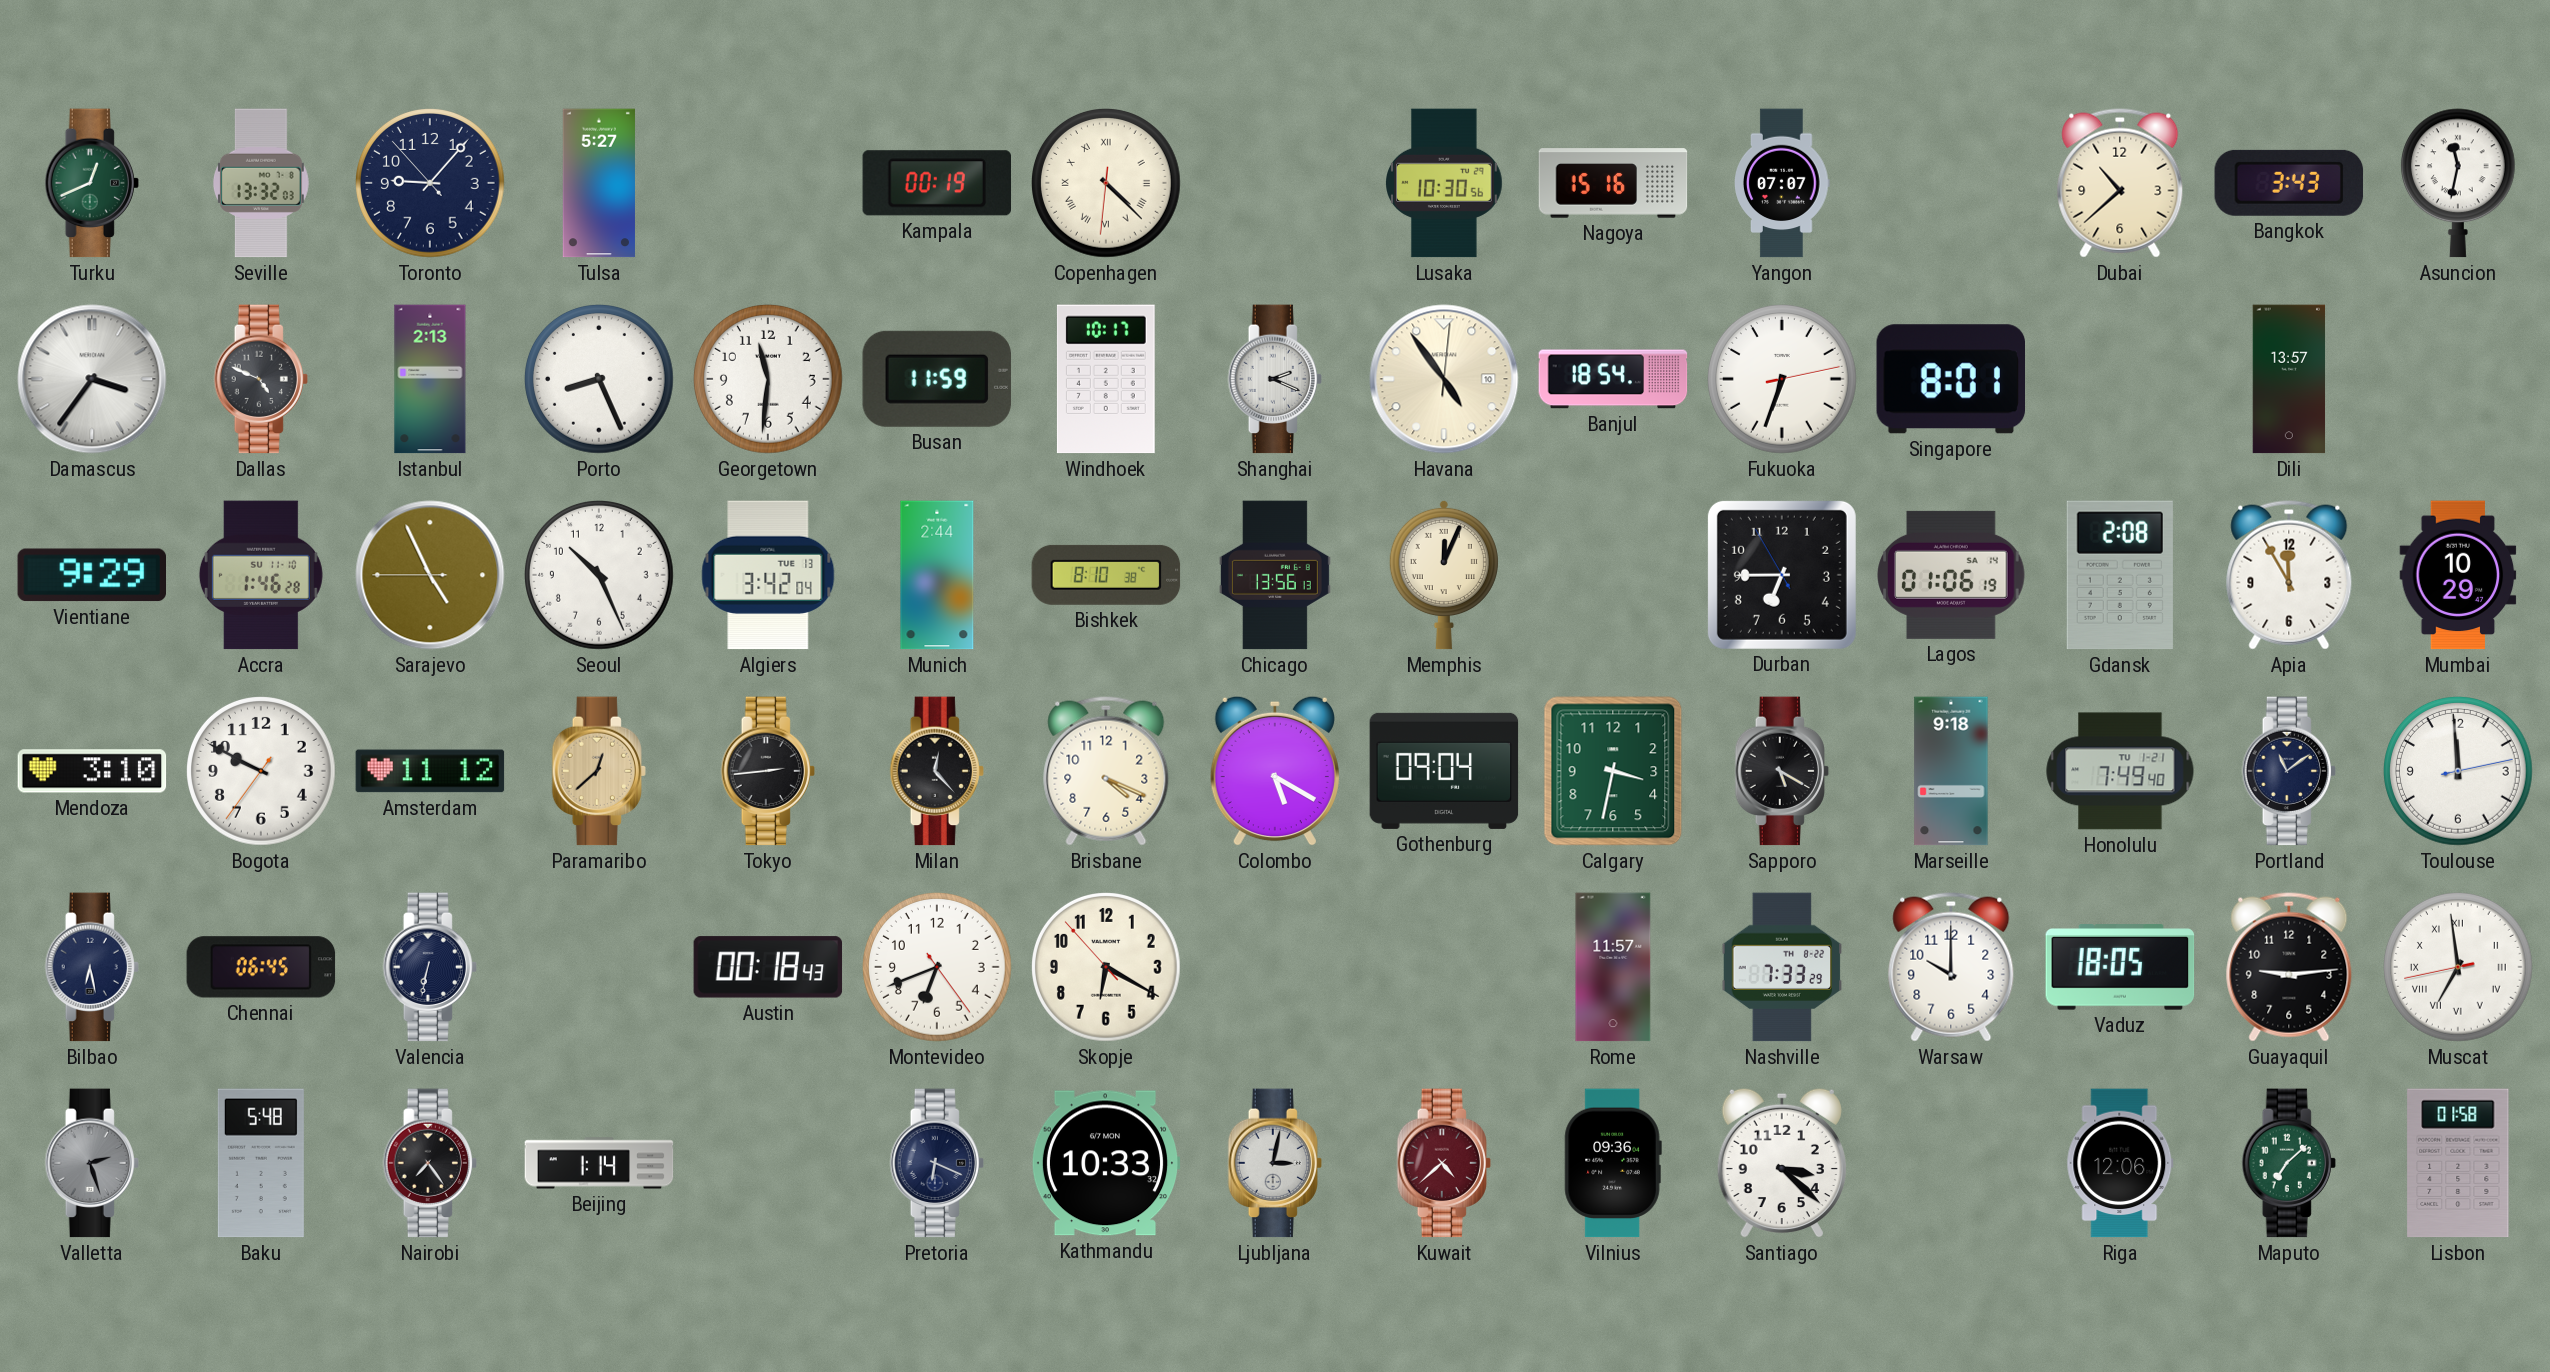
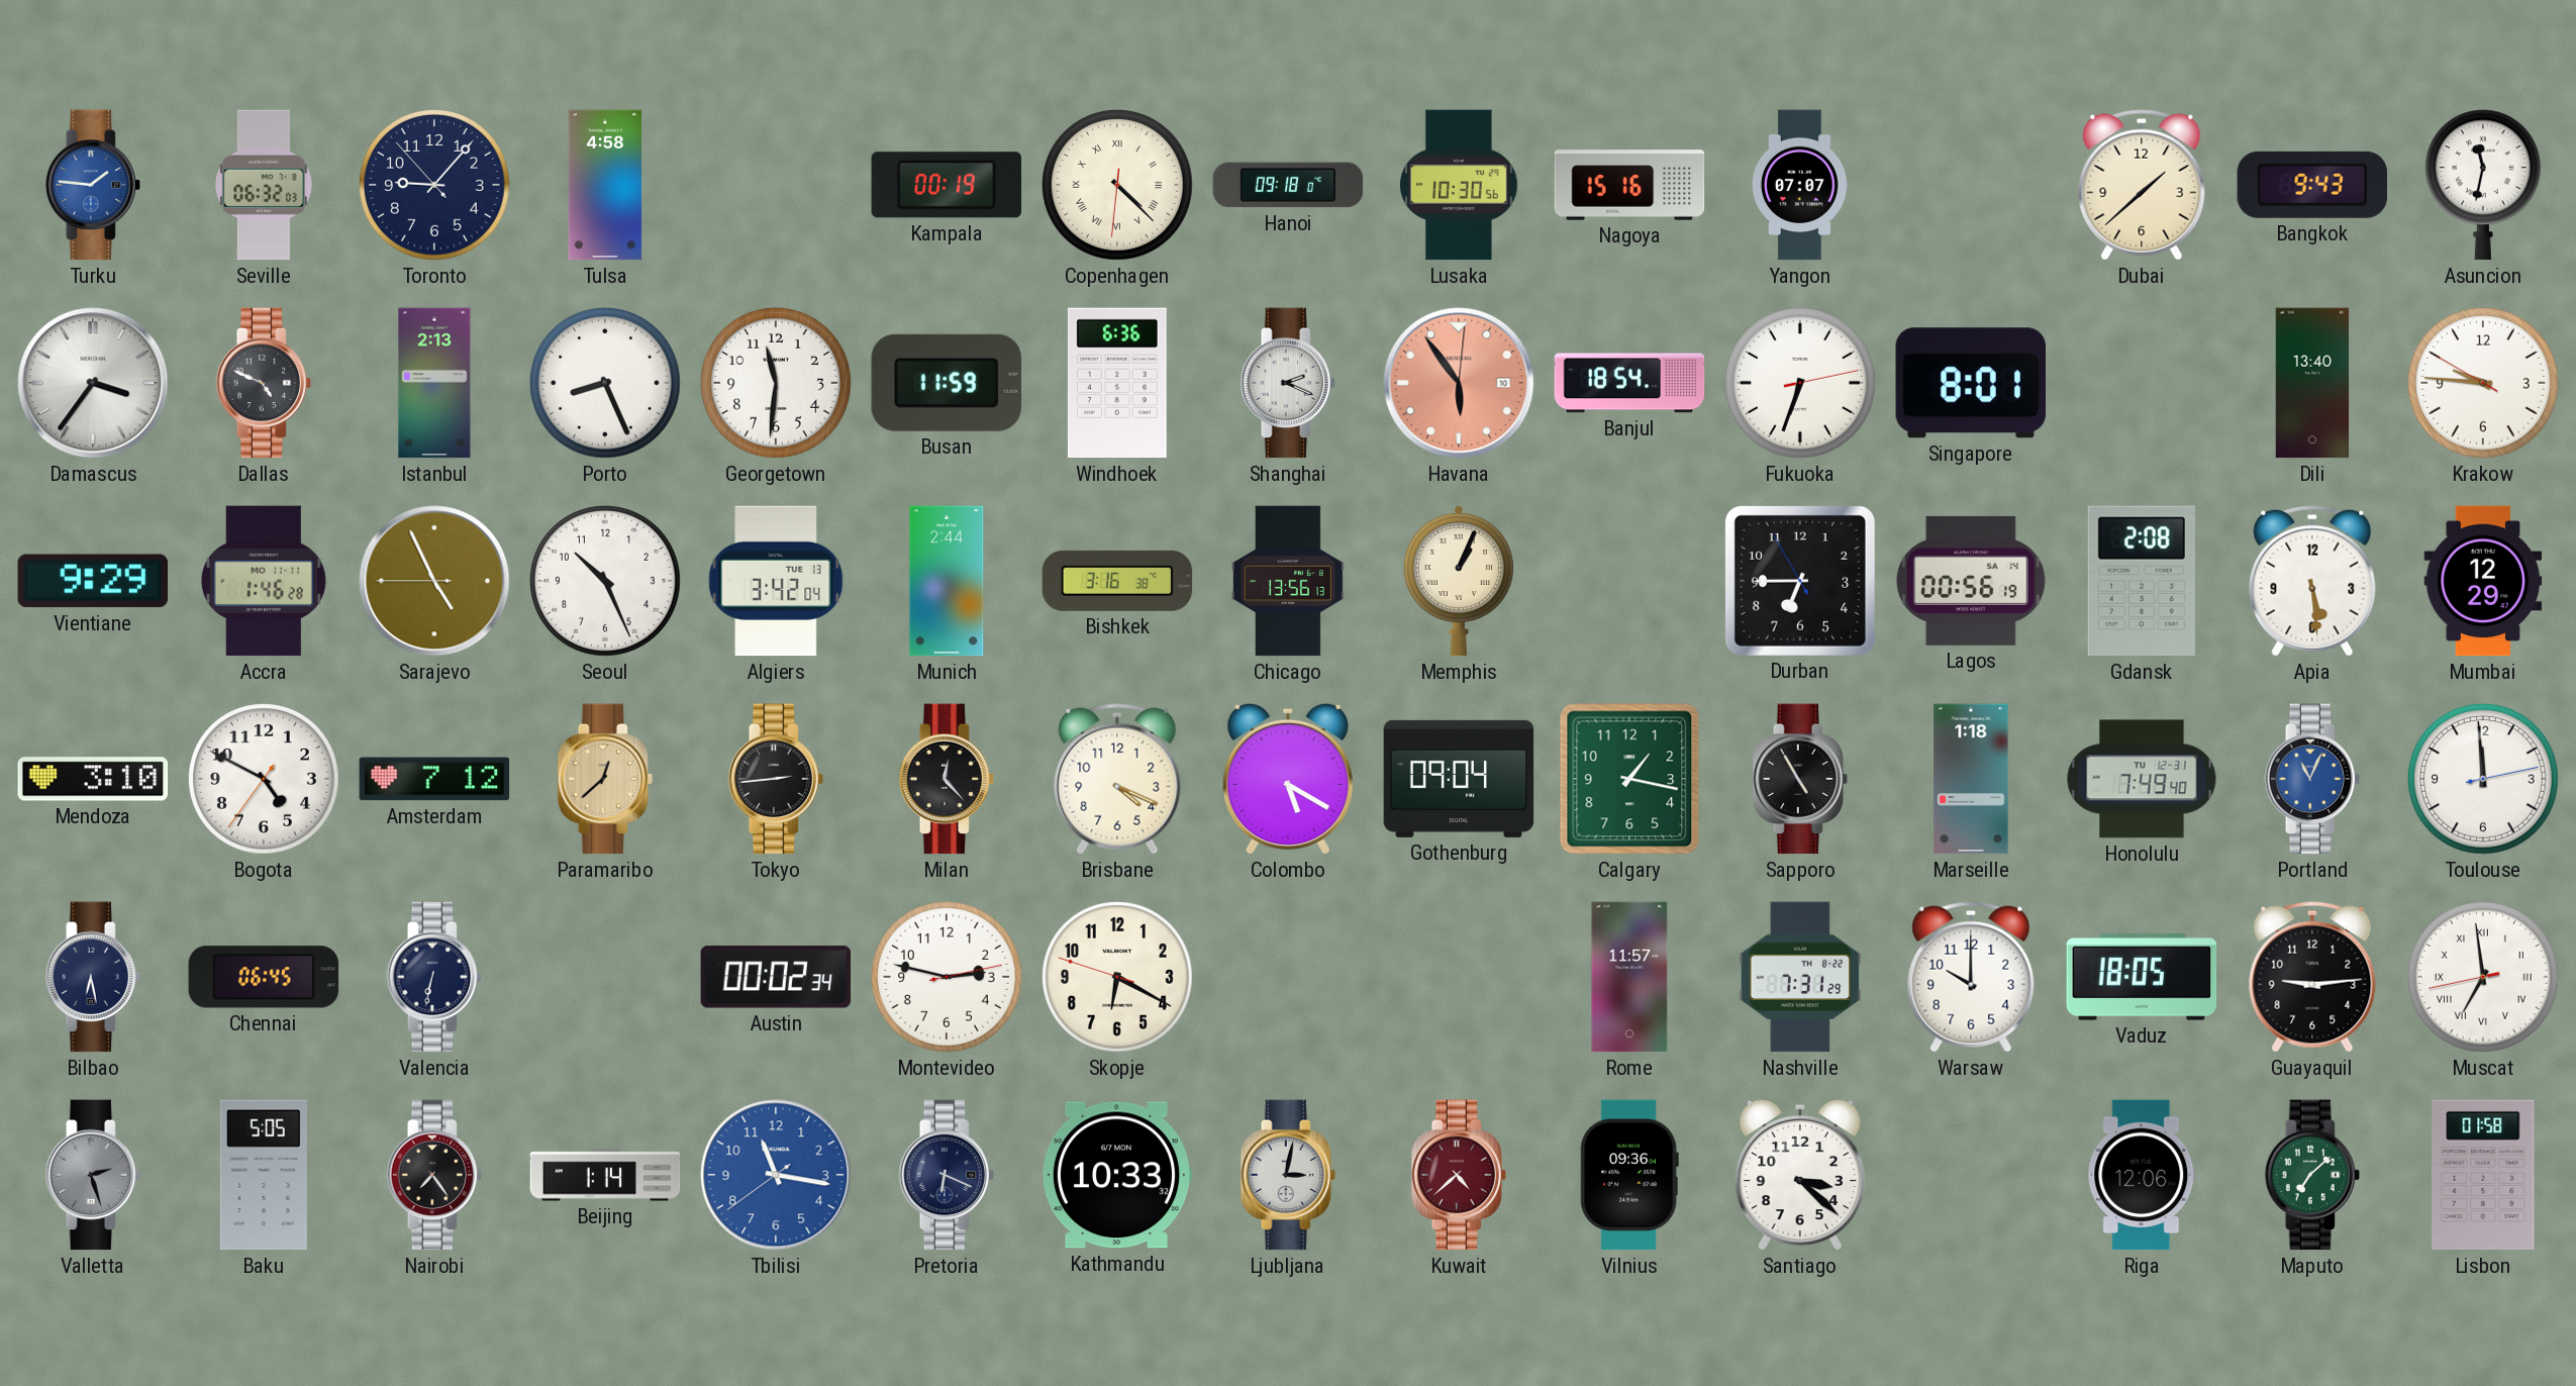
Turku: 12:41 -> 1:46
Turku dial: green -> blue
Seville: 13:32 -> 06:32
Tulsa: 5:27 -> 4:58
Hanoi: none -> 09:18
Dubai: 10:38 -> 1:38
Bangkok: 3:43 -> 9:43
Windhoek: 10:17 -> 6:36
Havana: 4:54 -> 5:54
Havana dial: cream -> salmon
Dili: 13:57 -> 13:40
Krakow: none -> 9:45
Accra date: SU 11-10 -> MO 11-11
Bishkek: 8:10 -> 3:16
Memphis: 12:04 -> 1:04
Lagos: 01:06 -> 00:56
Apia: 11:55 -> 5:29
Mumbai: 10:29 -> 12:29
Bogota: 9:49 -> 4:49
Amsterdam: 11:12 -> 7:12
Calgary: 3:32 -> 1:17
Sapporo: 5:20 -> 4:55
Marseille: 9:18 -> 1:18
Honolulu date: TU 1-21 -> TU 12-31
Portland: 11:09 -> 11:04
Portland dial: navy -> blue
Austin: 00:18 -> 00:02
Montevideo: 6:41 -> 2:47
Skopje: 6:19:53 -> 6:19:48
Nashville: 7:33 -> 7:31
Baku: 5:48 -> 5:05
Tbilisi: none -> 11:16
